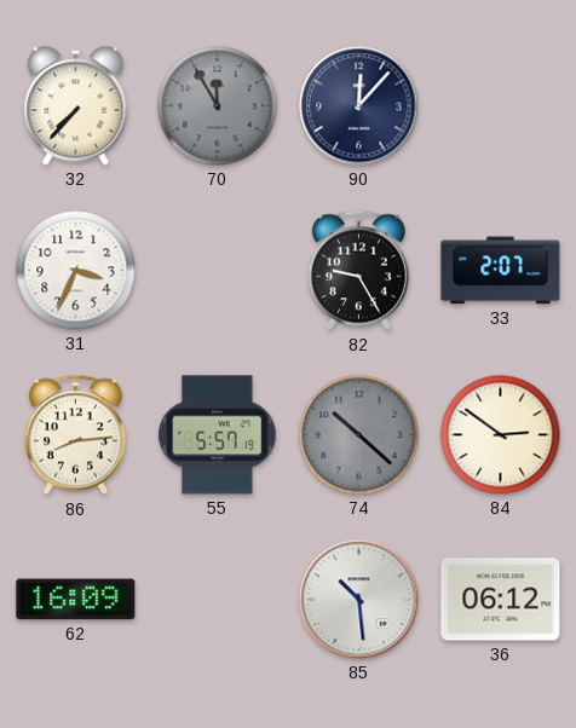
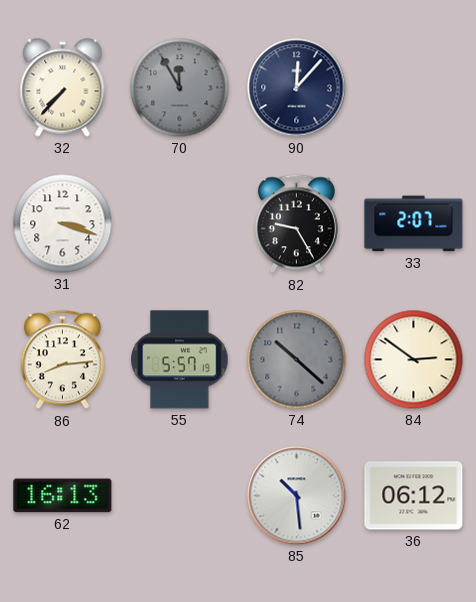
31: 3:34 -> 3:18
62: 16:09 -> 16:13
